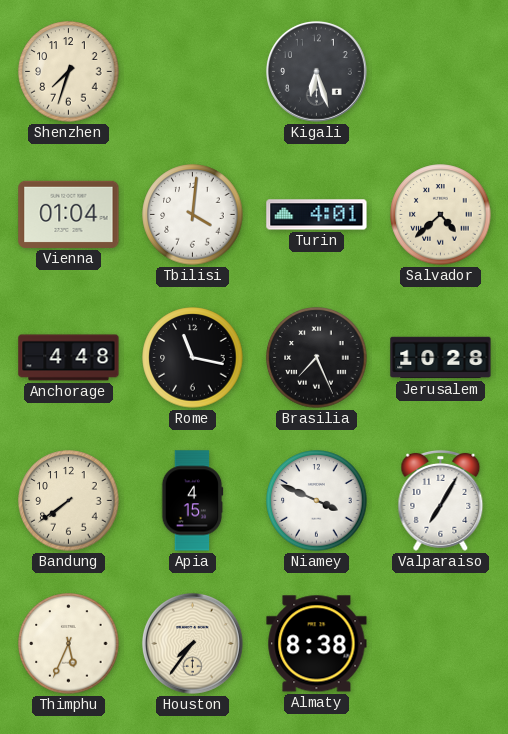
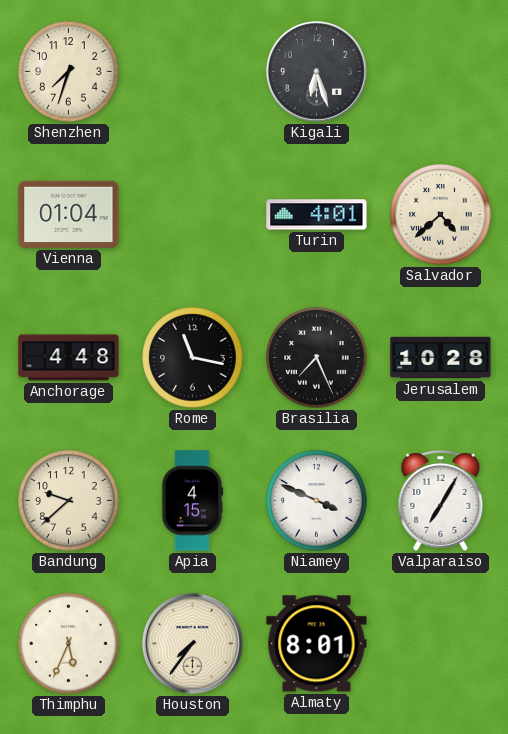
Tbilisi: 4:01 -> none
Bandung: 7:39 -> 9:38
Almaty: 8:38 -> 8:01
